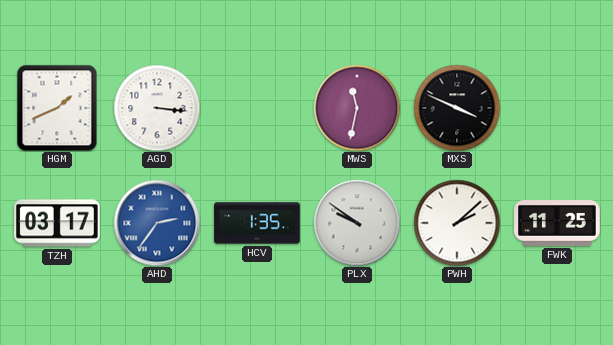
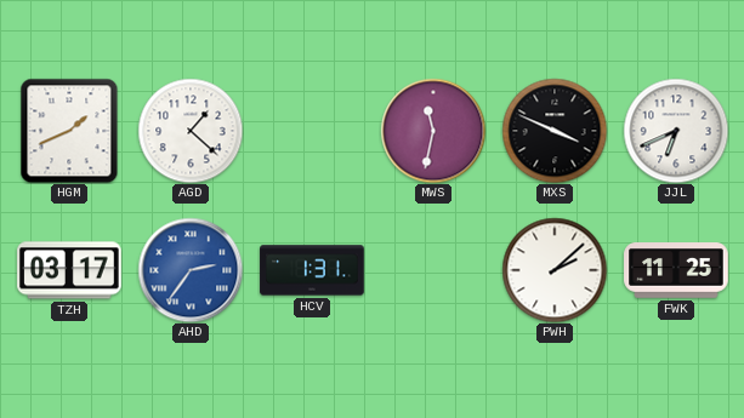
AGD: 3:16 -> 1:22
JJL: none -> 6:41
HCV: 1:35 -> 1:31
PLX: 9:51 -> none
